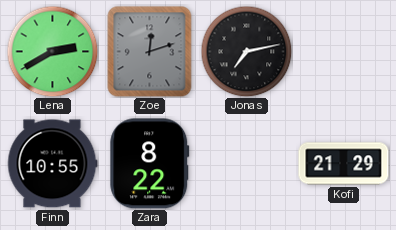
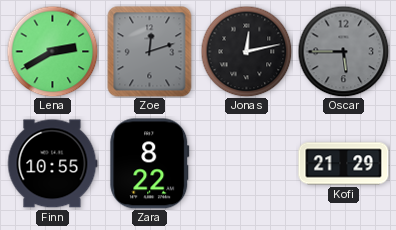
Jonas: 7:13 -> 12:13
Oscar: none -> 5:45
